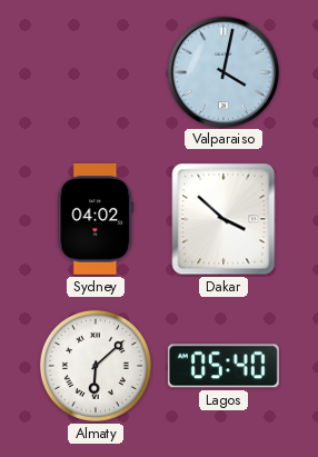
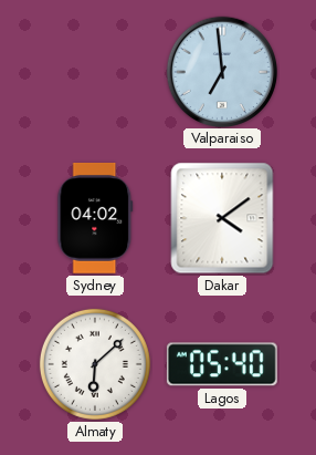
Valparaiso: 4:02 -> 6:59
Dakar: 3:52 -> 4:09
